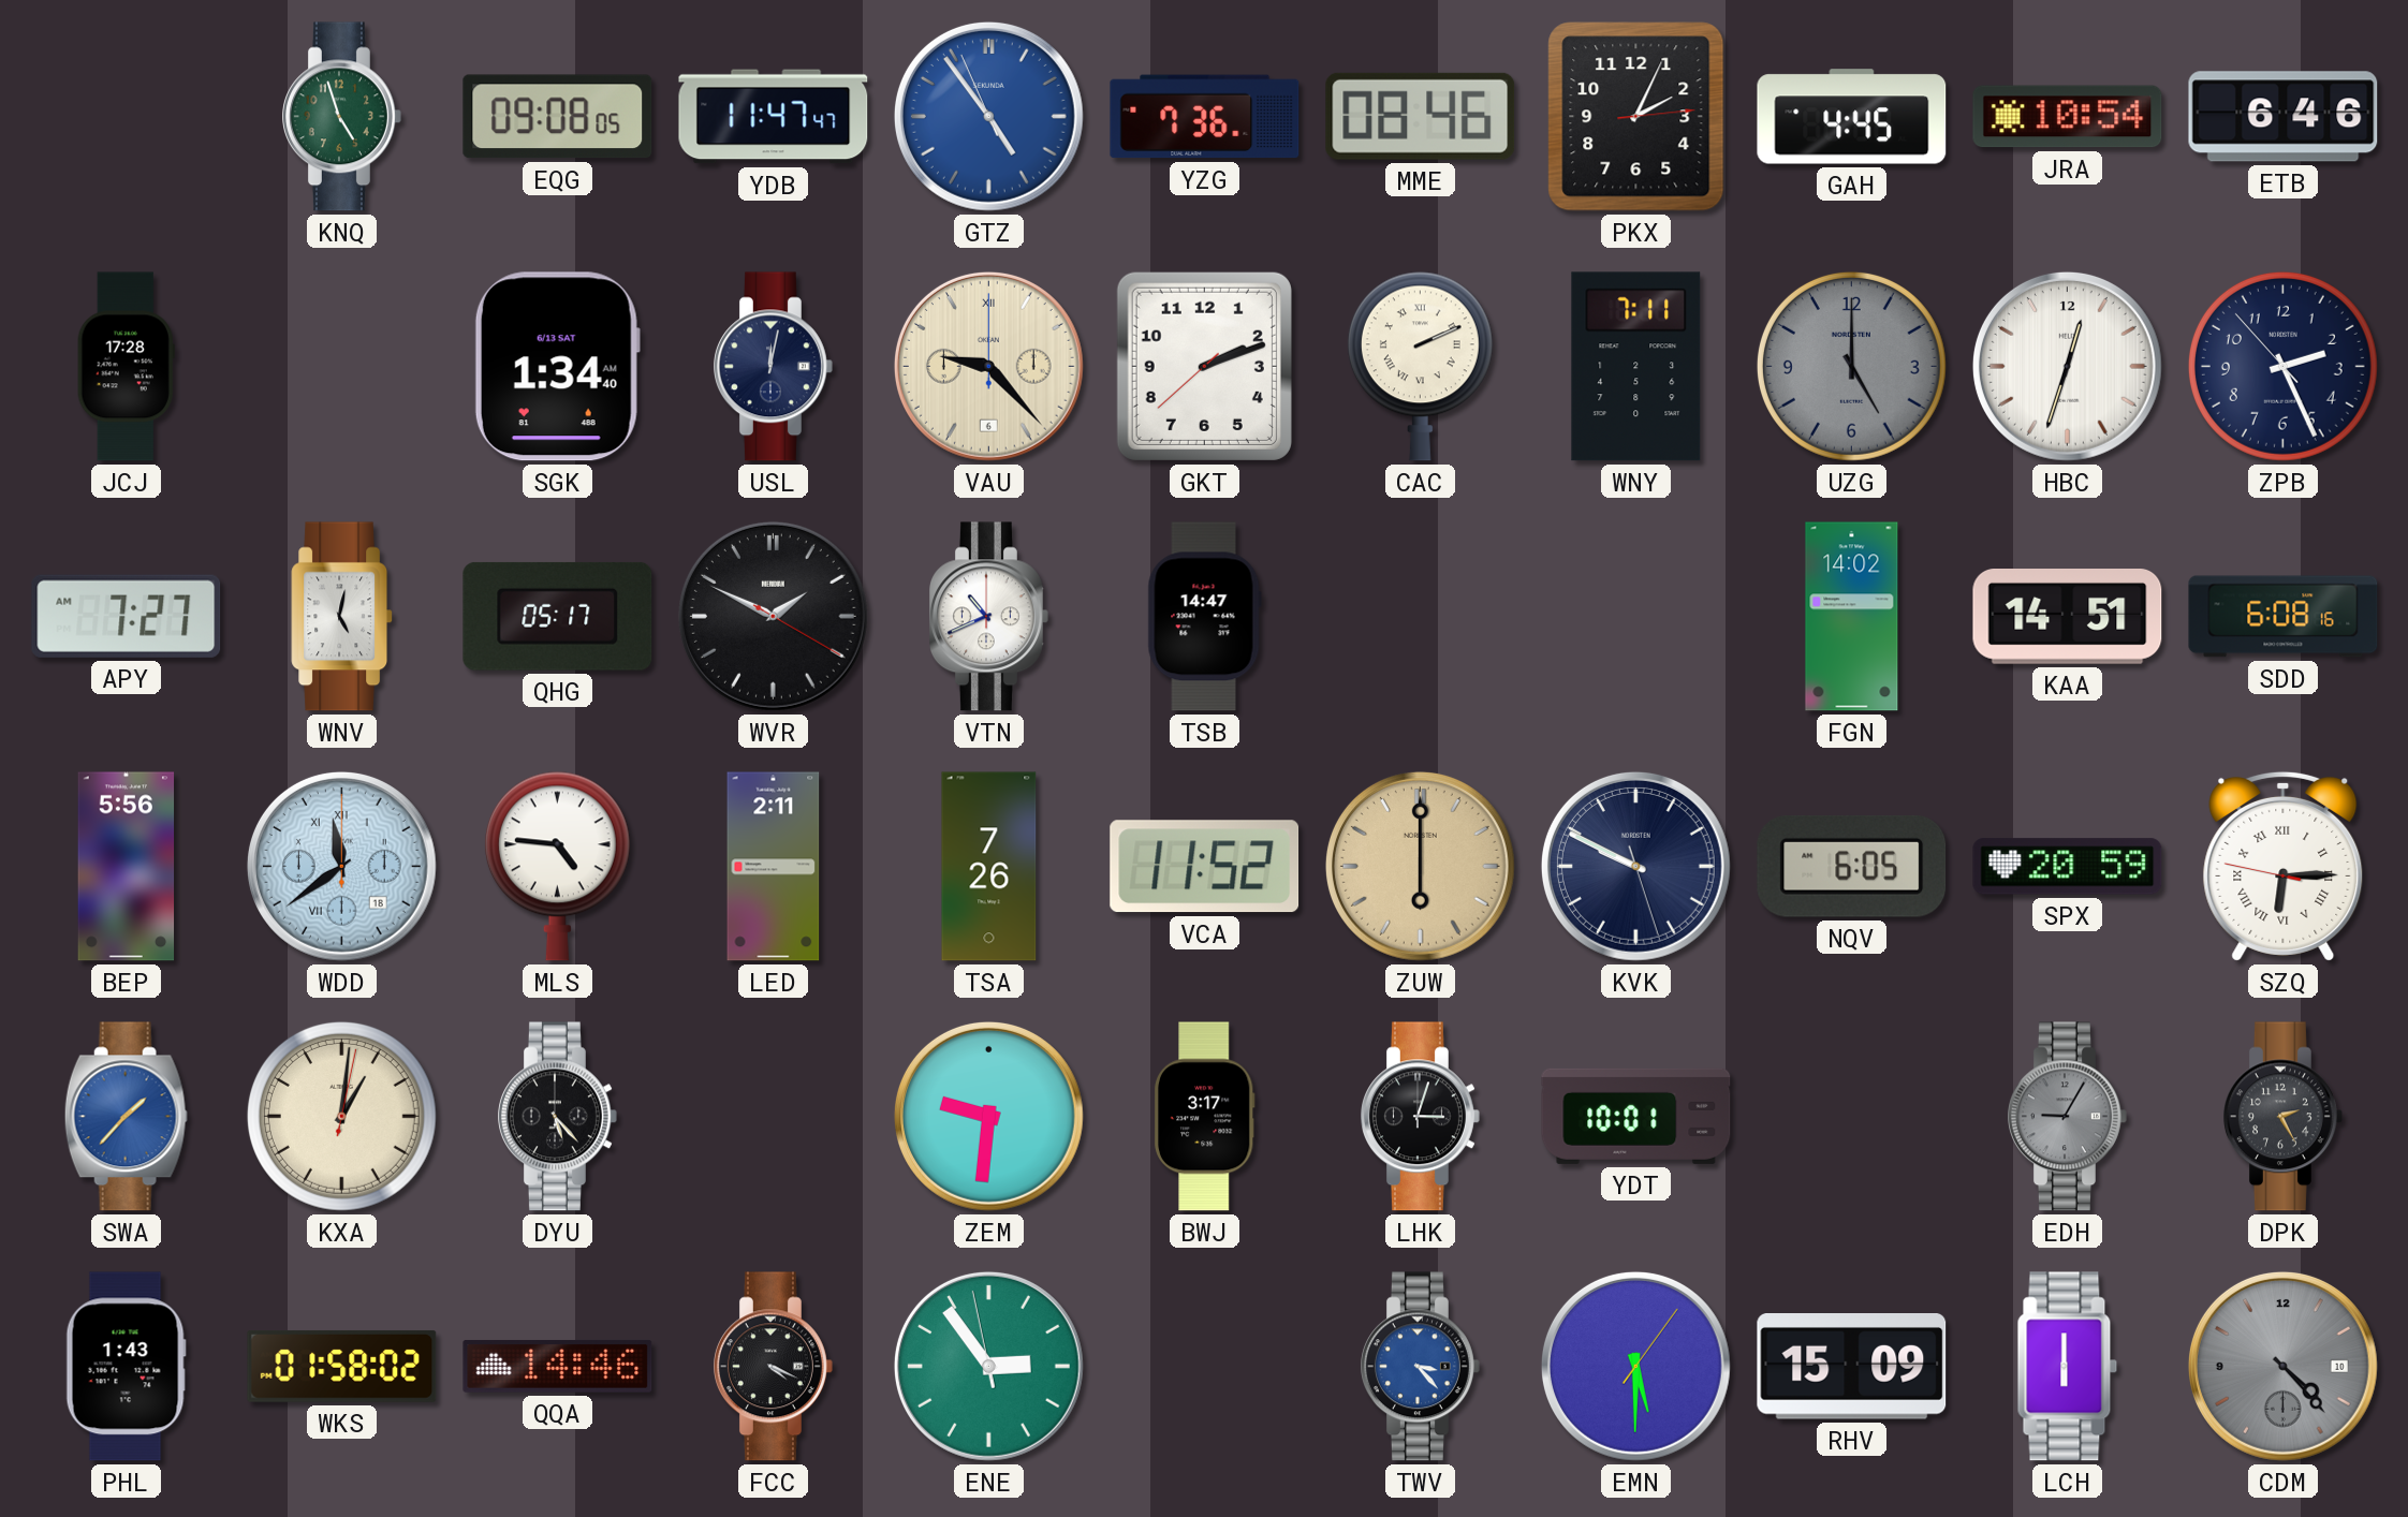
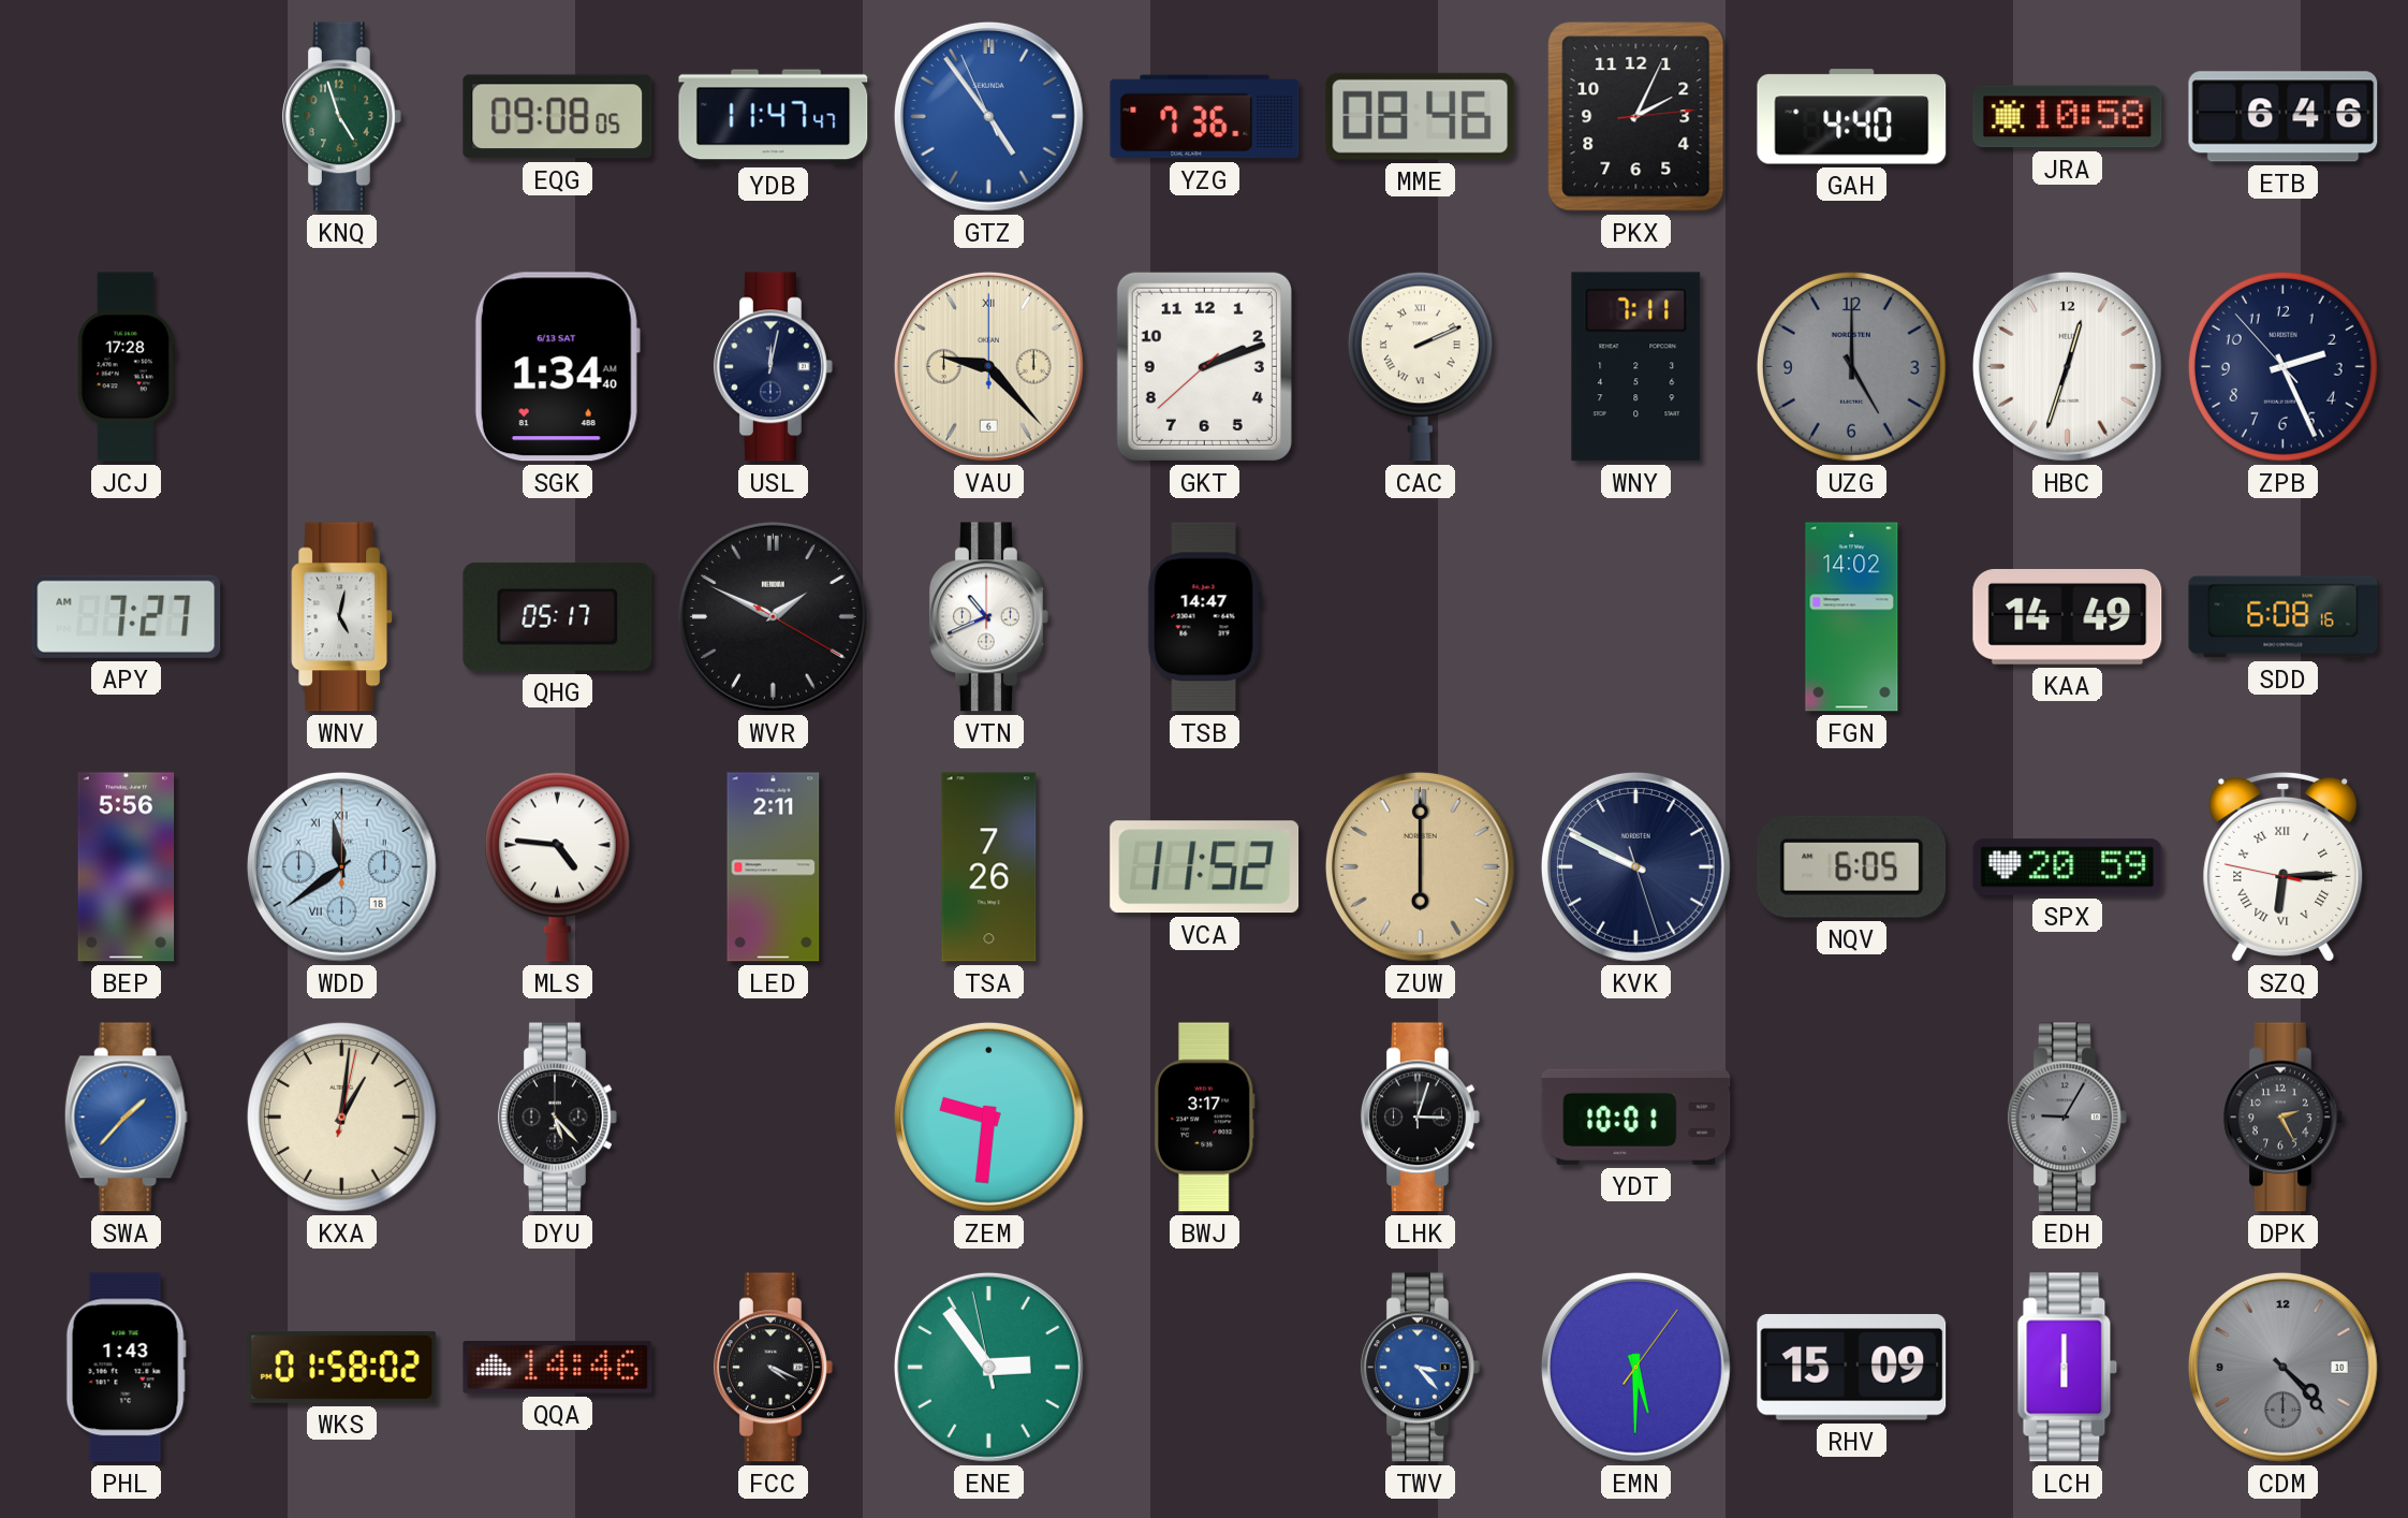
GAH: 4:45 -> 4:40
JRA: 10:54 -> 10:58
KAA: 14:51 -> 14:49
